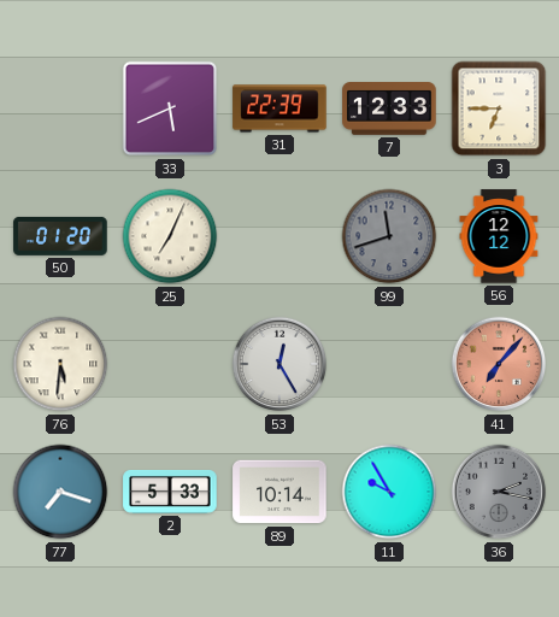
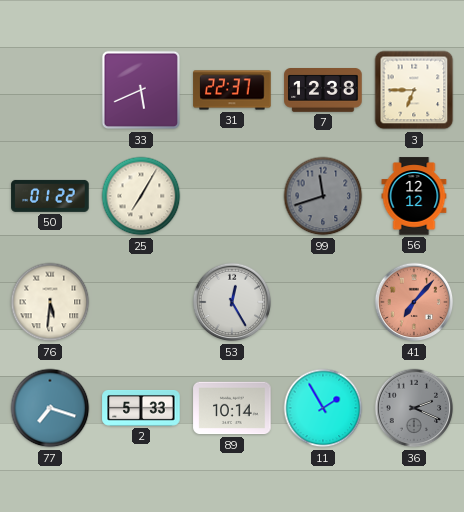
31: 22:39 -> 22:37
7: 12:33 -> 12:38
50: 01:20 -> 01:22
25: 7:04 -> 7:05
11: 9:55 -> 1:55
36: 2:17 -> 2:19
